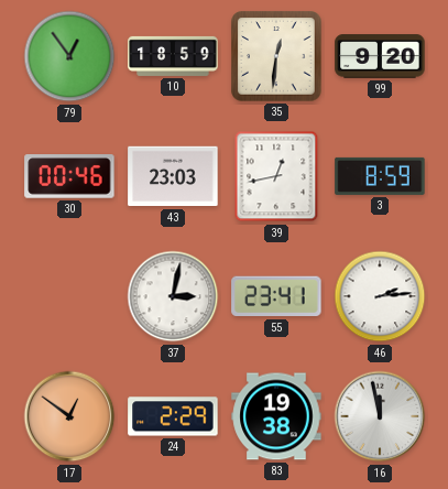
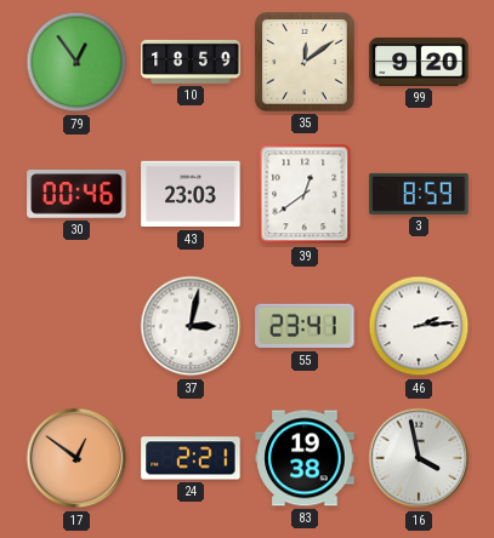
35: 12:31 -> 12:09
39: 12:43 -> 12:39
24: 2:29 -> 2:21
16: 11:58 -> 3:58
